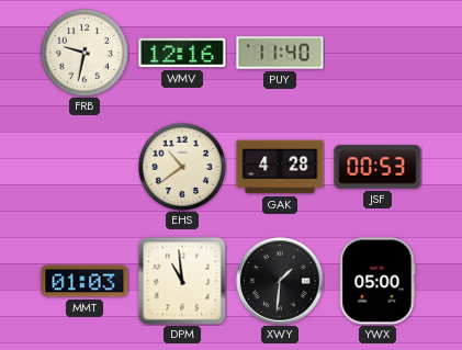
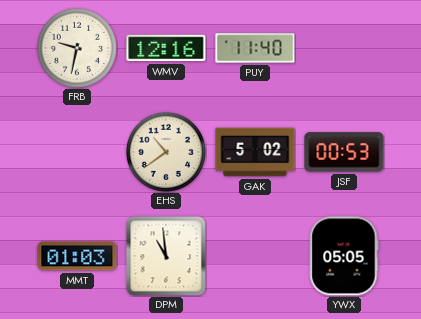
GAK: 4:28 -> 5:02
XWY: 1:31 -> none
YWX: 05:00 -> 05:05
